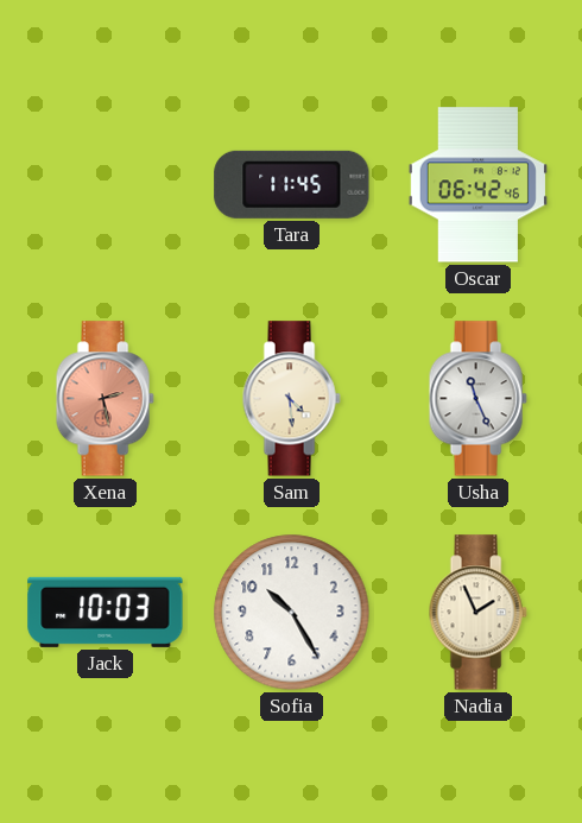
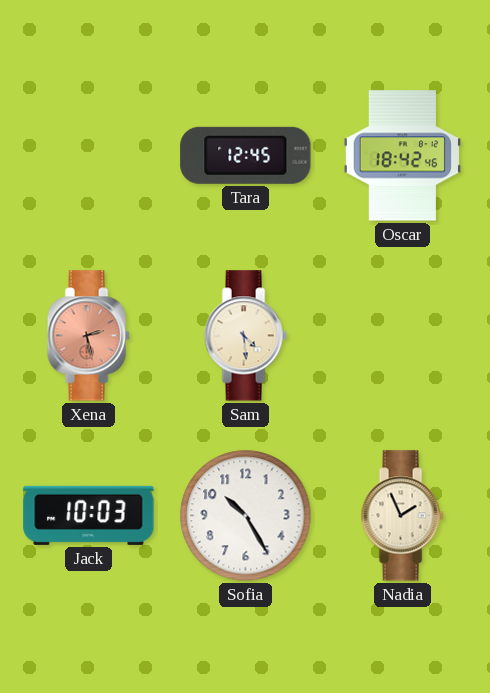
Tara: 11:45 -> 12:45
Oscar: 06:42 -> 18:42
Usha: 11:26 -> none
